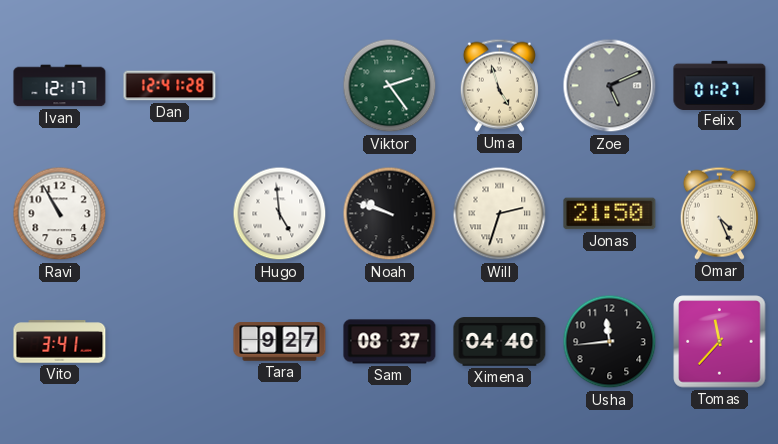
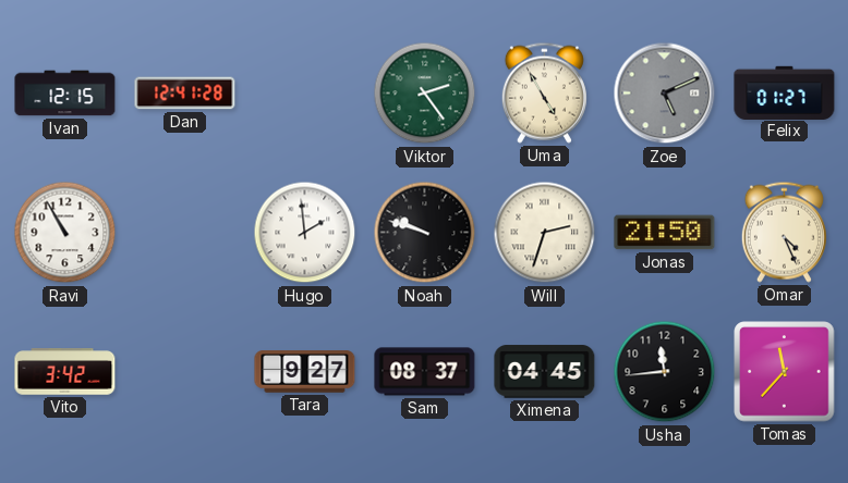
Ivan: 12:17 -> 12:15
Uma: 4:57 -> 4:55
Hugo: 4:59 -> 1:59
Vito: 3:41 -> 3:42
Ximena: 04:40 -> 04:45
